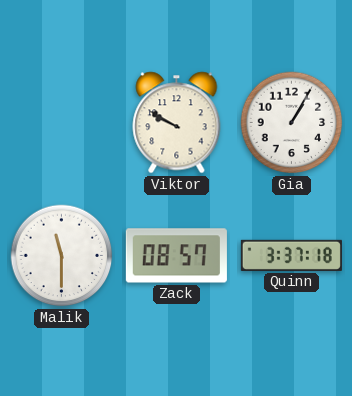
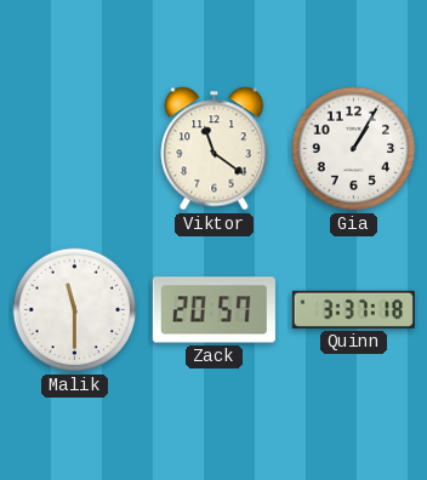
Viktor: 9:50 -> 11:21
Zack: 08:57 -> 20:57
